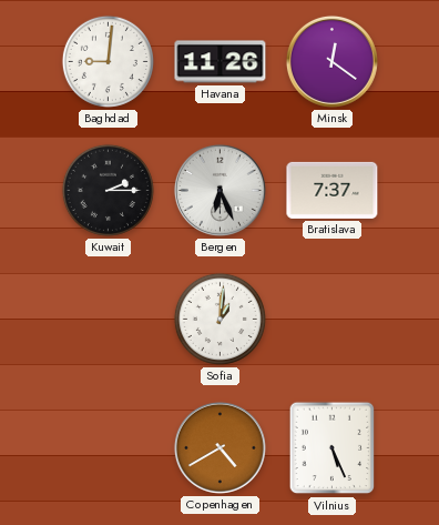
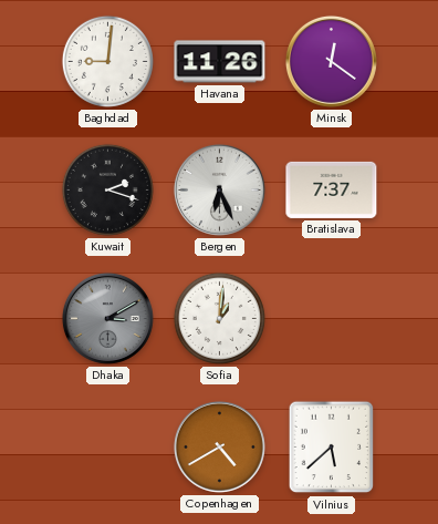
Kuwait: 2:15 -> 2:18
Dhaka: none -> 3:10
Vilnius: 5:26 -> 5:38
